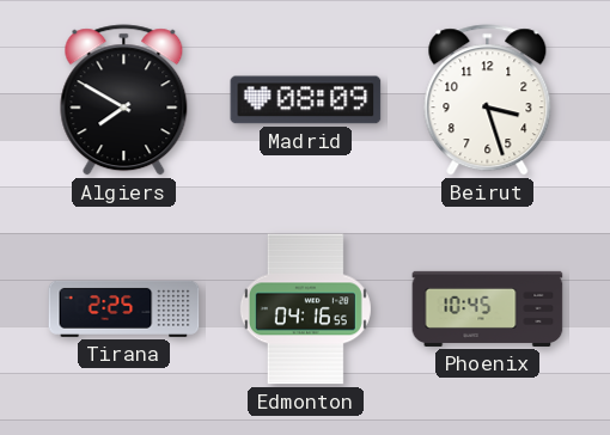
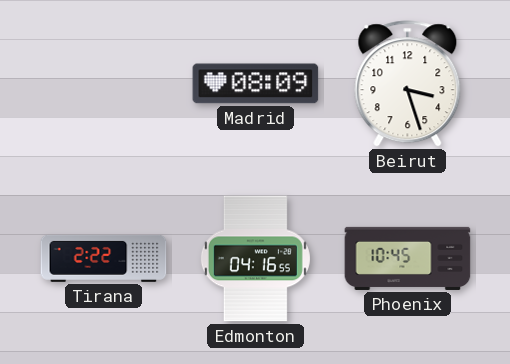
Algiers: 7:50 -> none
Tirana: 2:25 -> 2:22
